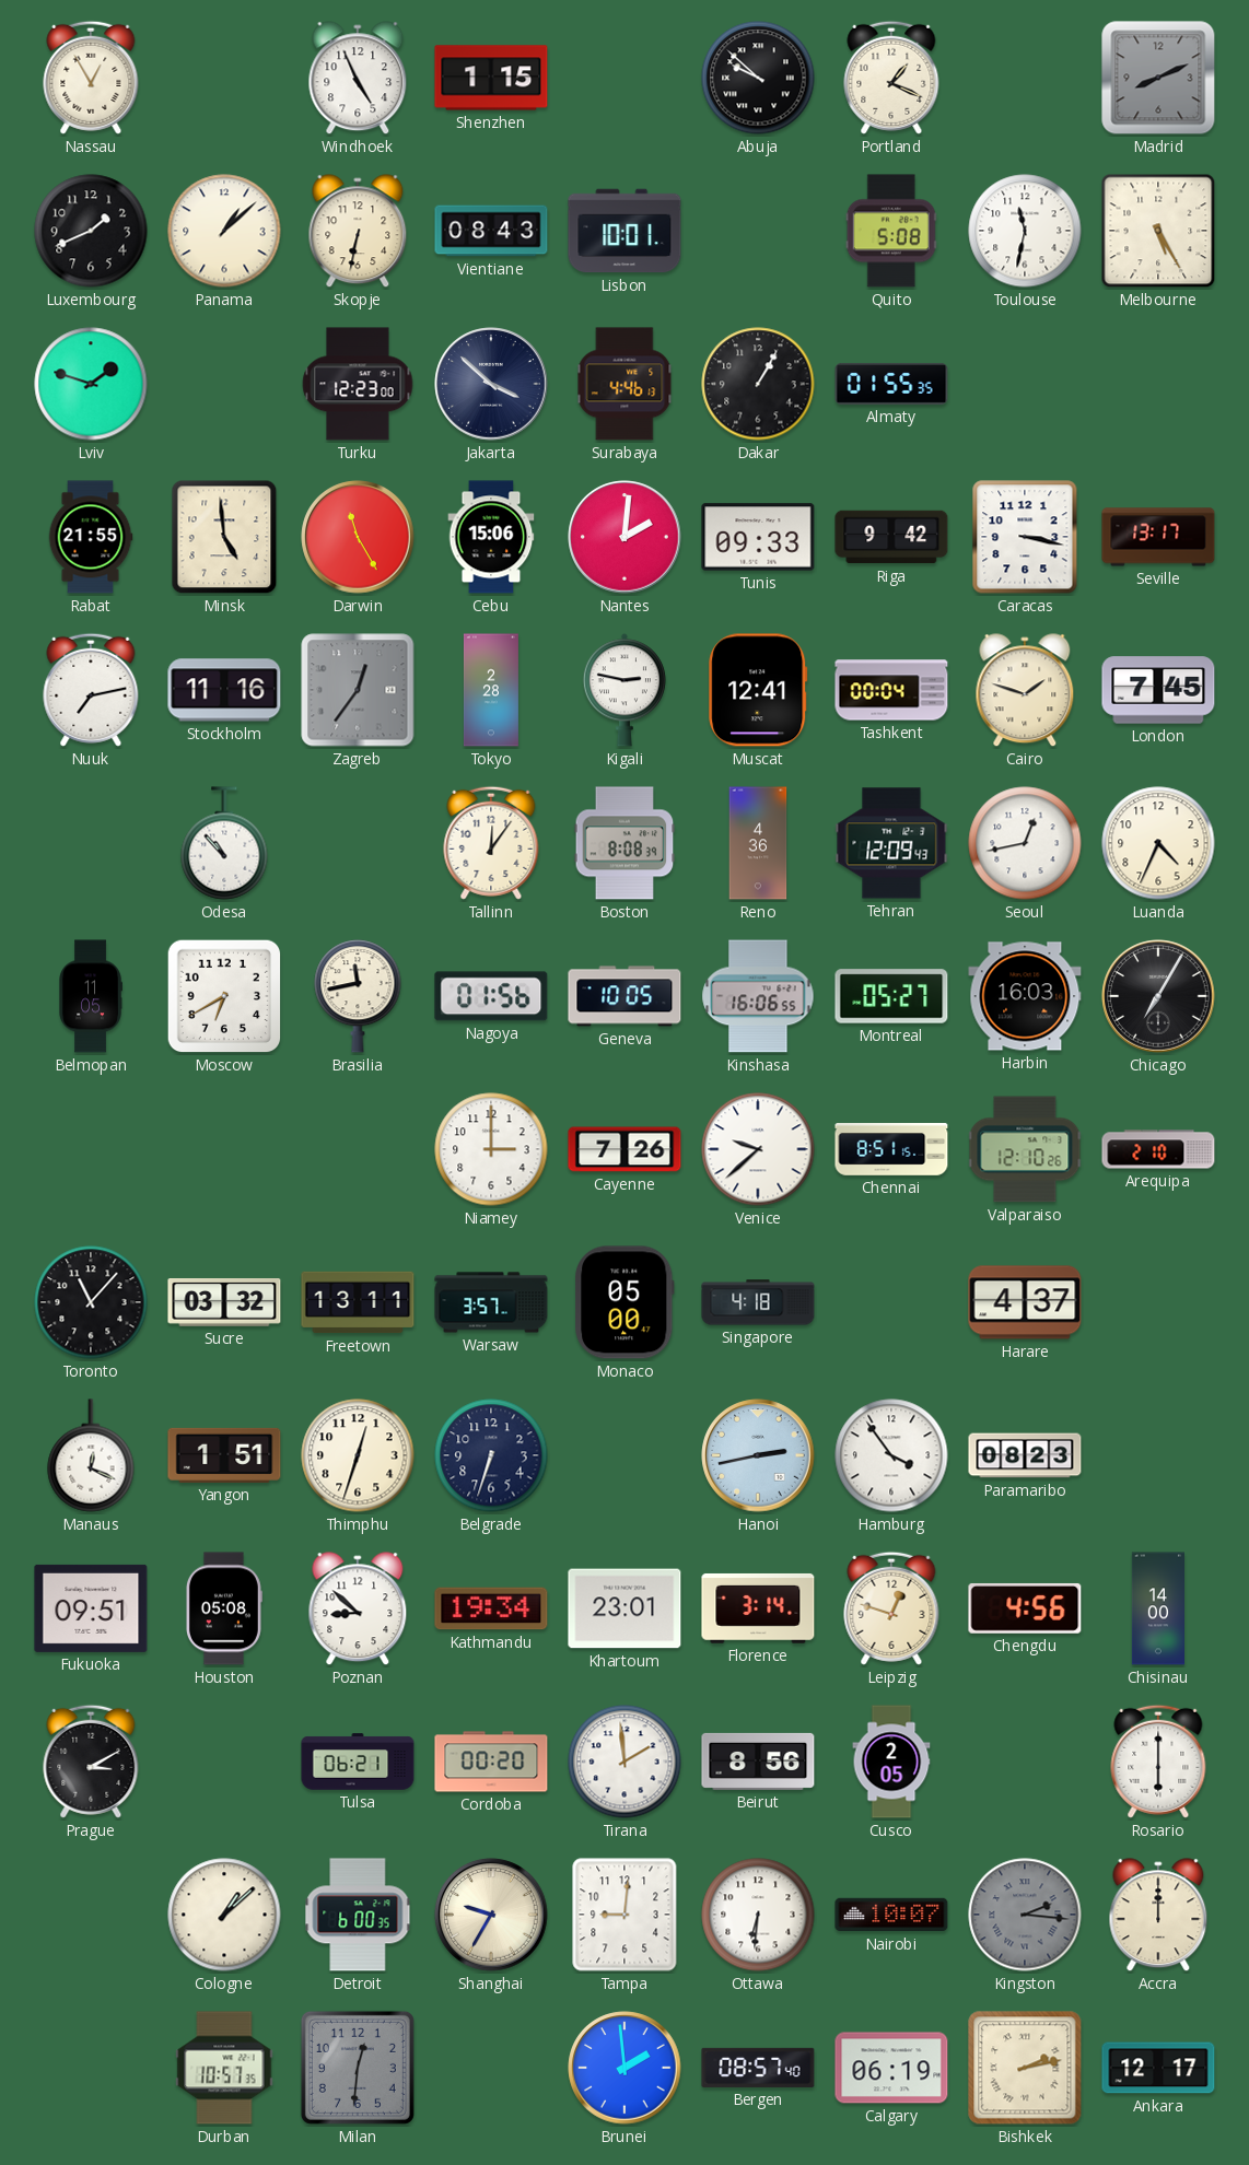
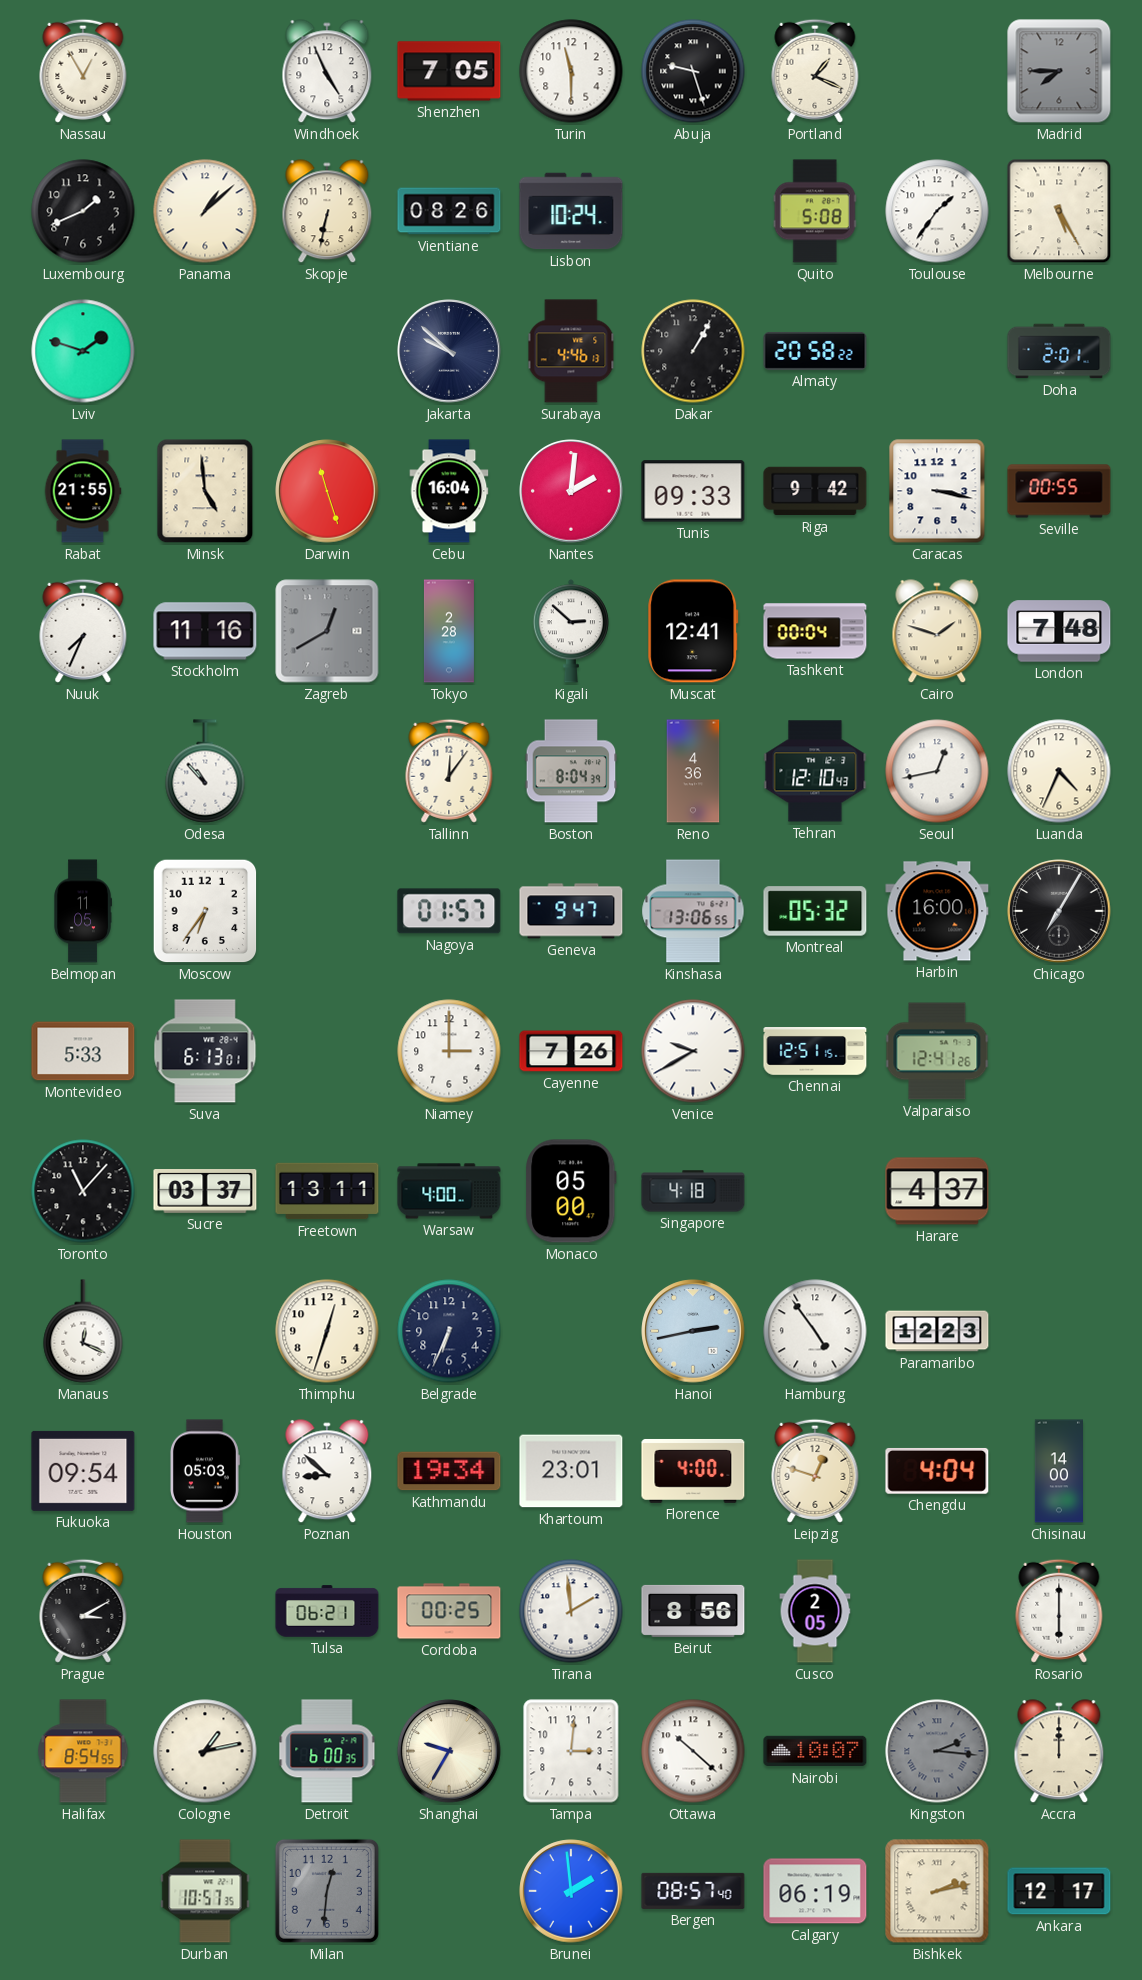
Shenzhen: 1:15 -> 7:05
Turin: none -> 11:30
Abuja: 9:52 -> 9:27
Madrid: 8:11 -> 7:45
Vientiane: 08:43 -> 08:26
Lisbon: 10:01 -> 10:24
Toulouse: 11:32 -> 1:36
Turku: 12:23 -> none
Jakarta: 3:52 -> 9:52
Almaty: 01:55 -> 20:58
Doha: none -> 2:01
Darwin: 11:25 -> 11:27
Cebu: 15:06 -> 16:04
Seville: 13:17 -> 00:55
Nuuk: 7:13 -> 7:34
Zagreb: 12:36 -> 12:40
Kigali: 2:47 -> 2:52
London: 7:45 -> 7:48
Boston: 8:08 -> 8:04
Tehran: 12:09 -> 12:10
Moscow: 6:40 -> 6:36
Brasilia: 11:43 -> none
Nagoya: 01:56 -> 01:57
Geneva: 10:05 -> 9:47
Kinshasa: 16:06 -> 13:06
Montreal: 05:27 -> 05:32
Harbin: 16:03 -> 16:00
Montevideo: none -> 5:33
Suva: none -> 6:13
Venice: 9:38 -> 9:40
Chennai: 8:51 -> 12:51
Valparaiso: 12:10 -> 12:41
Arequipa: 2:10 -> none
Sucre: 03:32 -> 03:37
Warsaw: 3:57 -> 4:00
Yangon: 1:51 -> none
Belgrade: 6:33 -> 6:34
Hamburg: 3:54 -> 4:54
Paramaribo: 08:23 -> 12:23
Fukuoka: 09:51 -> 09:54
Houston: 05:08 -> 05:03
Florence: 3:14 -> 4:00
Chengdu: 4:56 -> 4:04
Cordoba: 00:20 -> 00:25
Halifax: none -> 8:54
Cologne: 1:08 -> 1:13
Tampa: 9:01 -> 3:01
Ottawa: 6:31 -> 10:22
